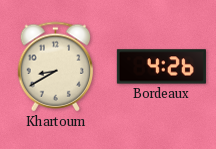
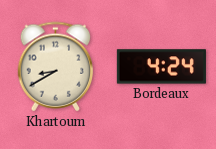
Bordeaux: 4:26 -> 4:24
